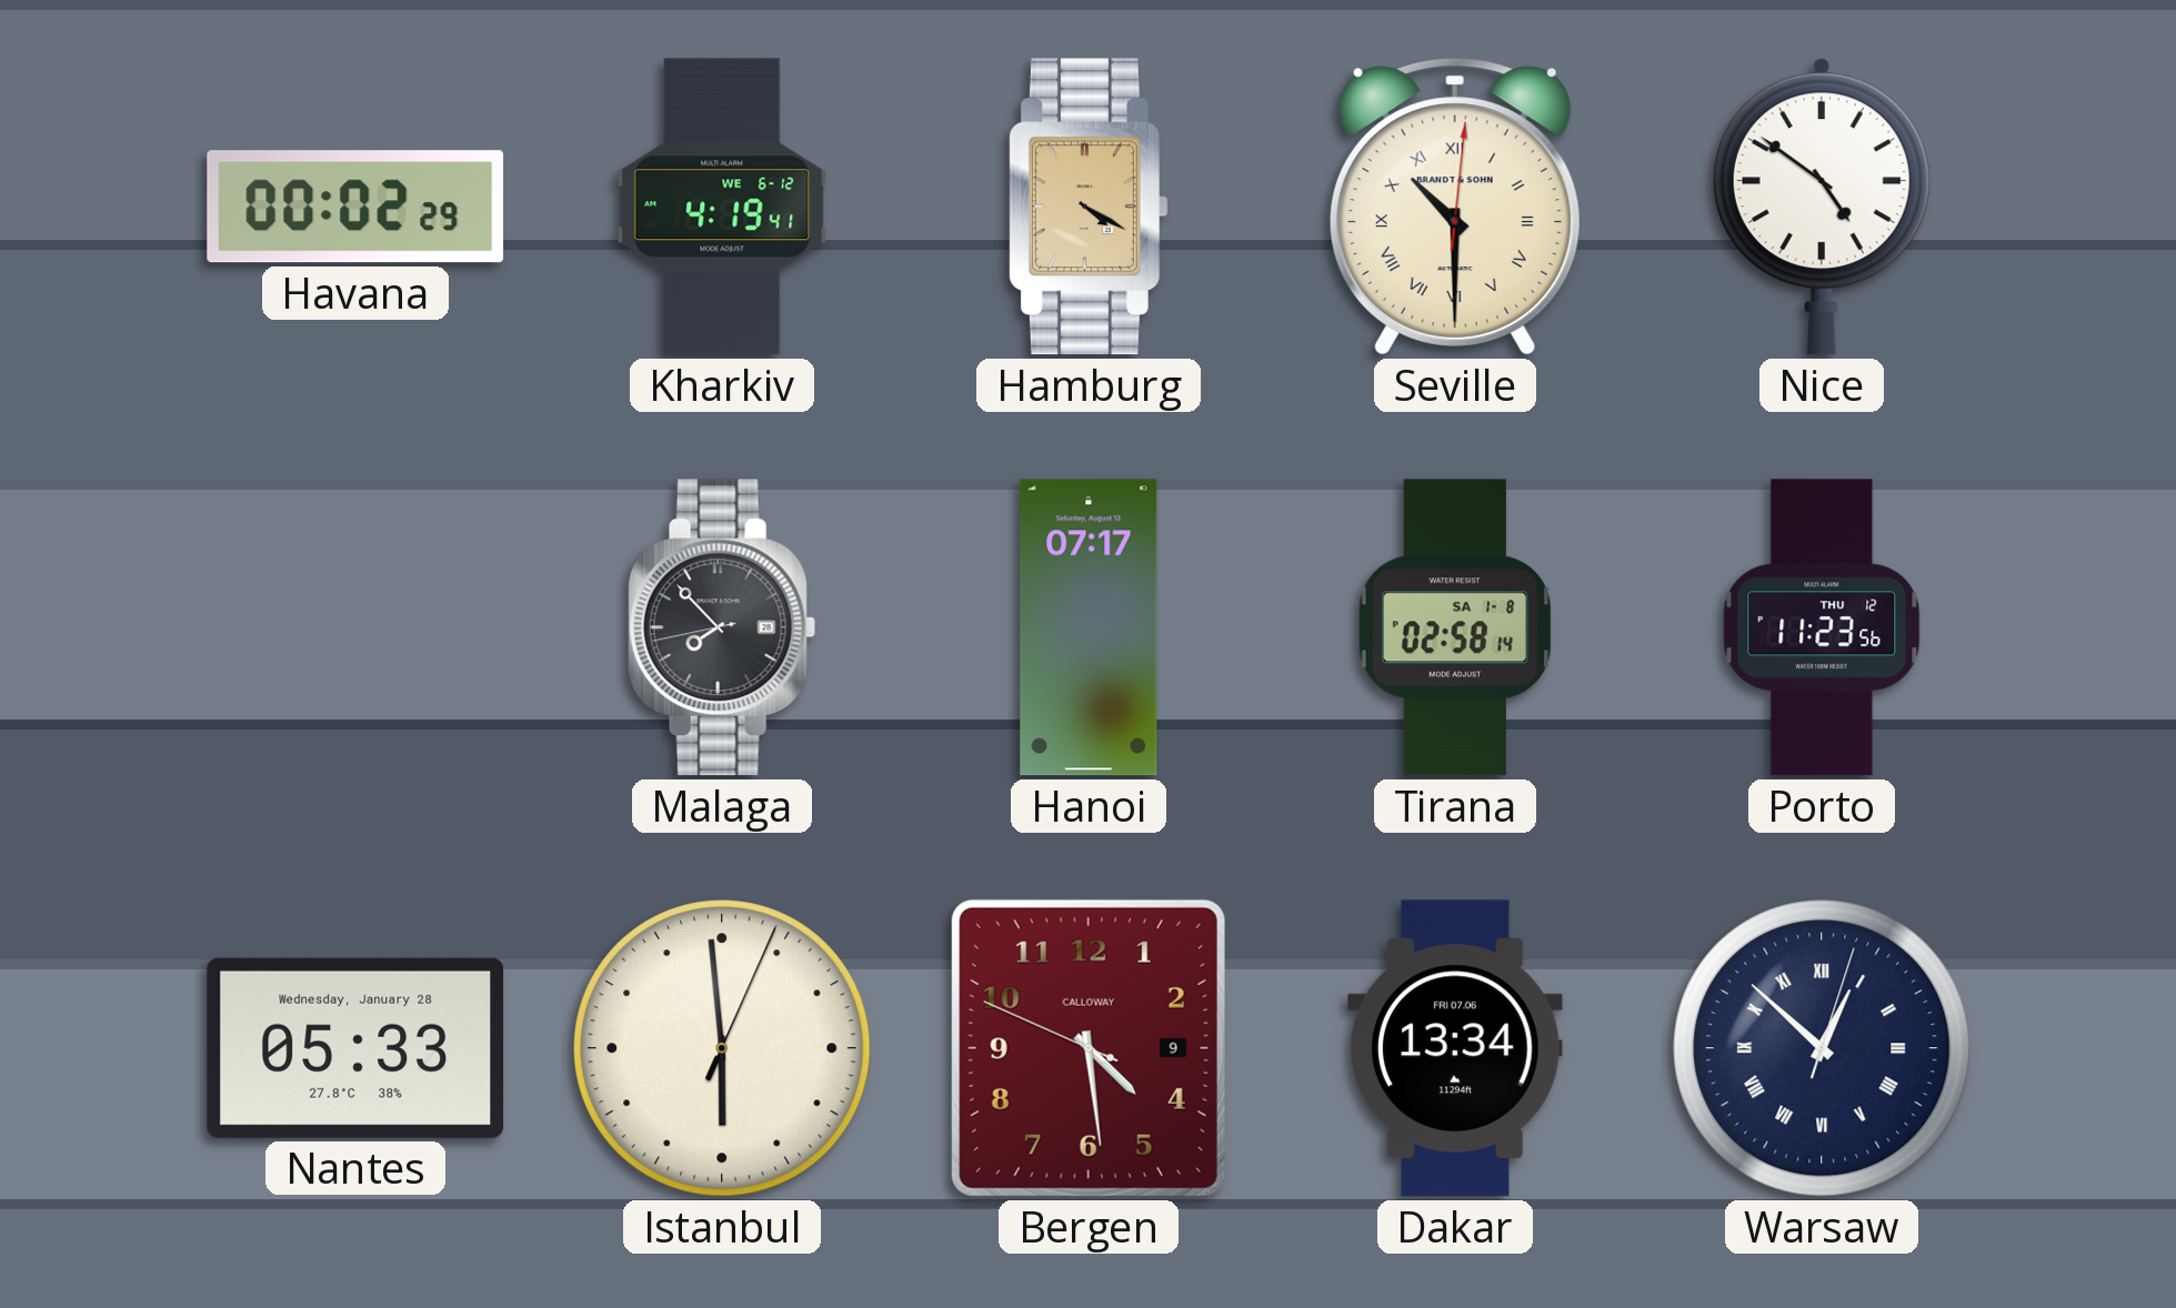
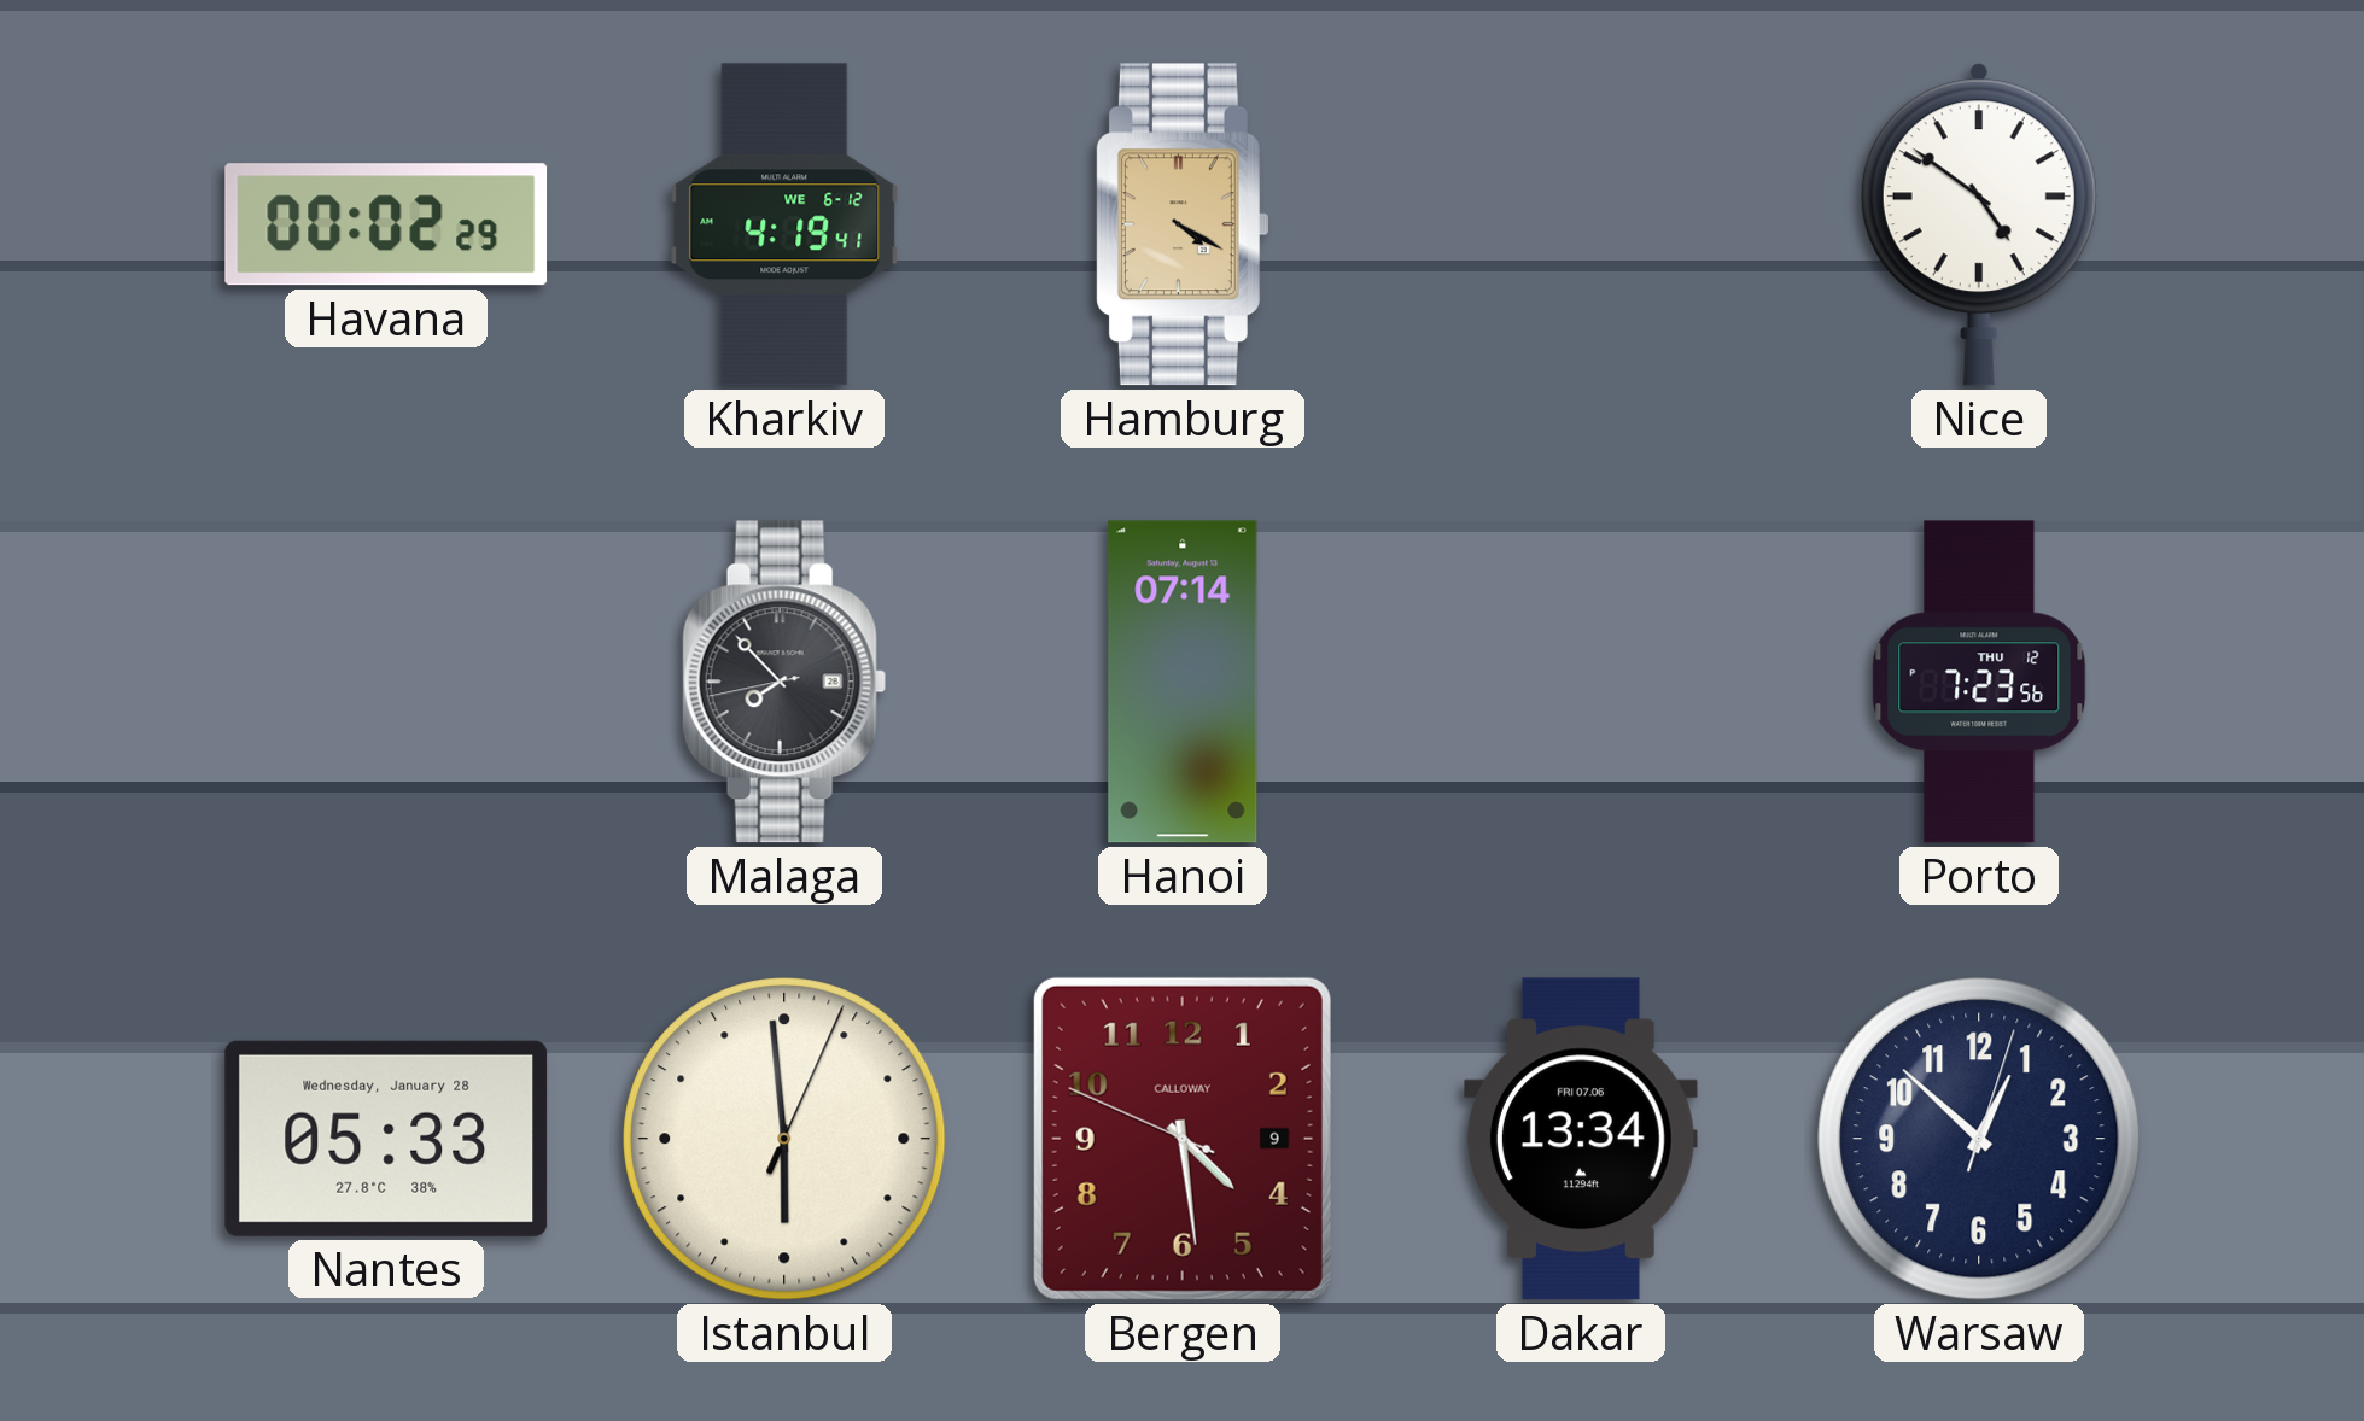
Seville: 10:30 -> none
Hanoi: 07:17 -> 07:14
Tirana: 02:58 -> none
Porto: 11:23 -> 7:23
Warsaw numerals: Roman -> Arabic
